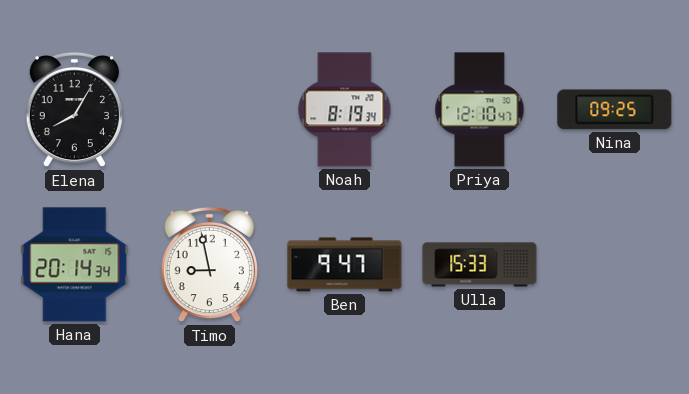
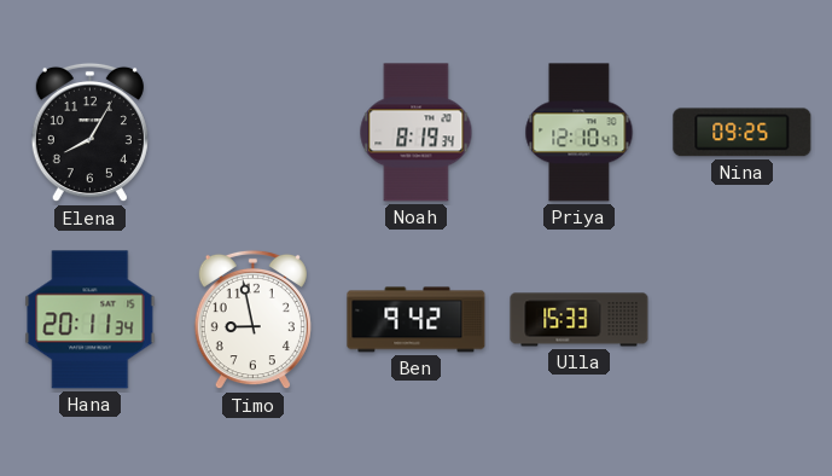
Hana: 20:14 -> 20:11
Ben: 9:47 -> 9:42
